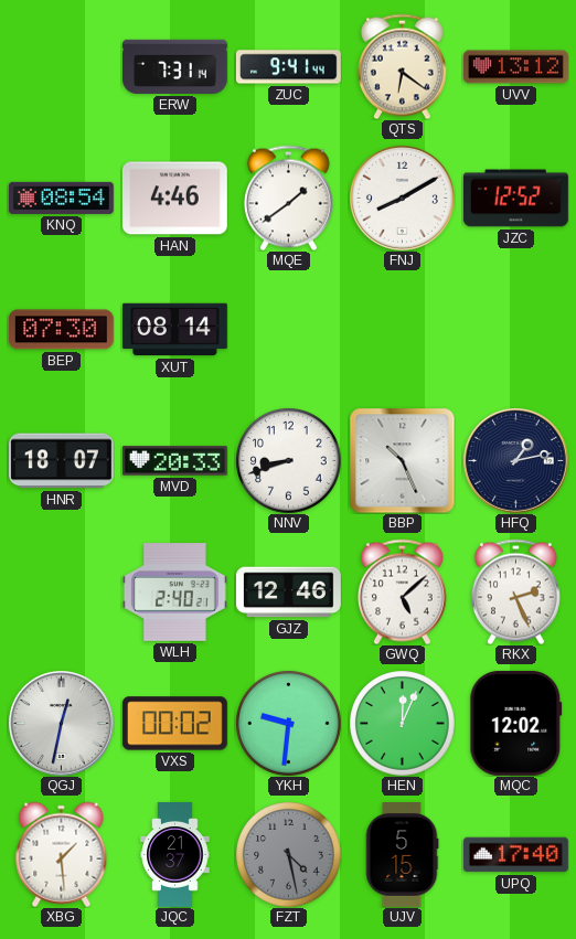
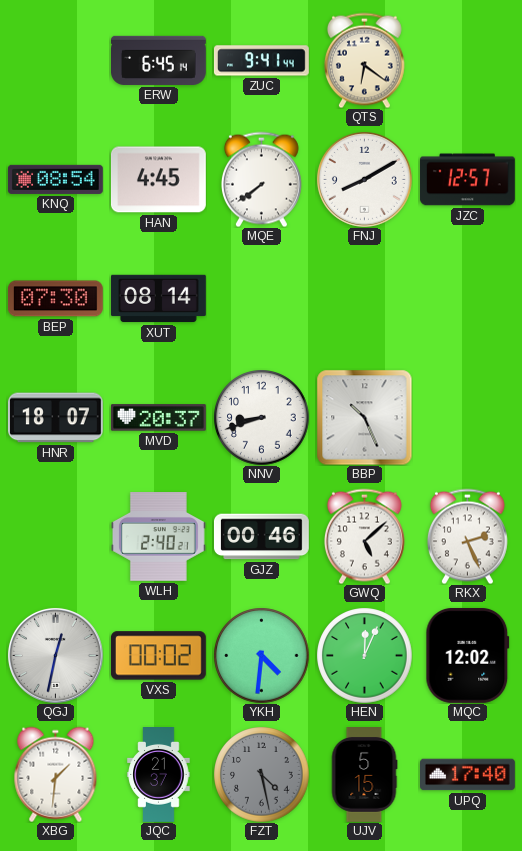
ERW: 7:31 -> 6:45
UVV: 13:12 -> none
HAN: 4:46 -> 4:45
MQE: 1:39 -> 7:39
JZC: 12:52 -> 12:57
MVD: 20:33 -> 20:37
HFQ: 1:13 -> none
GJZ: 12:46 -> 00:46
YKH: 9:31 -> 4:31
XBG: 1:29 -> 1:31
